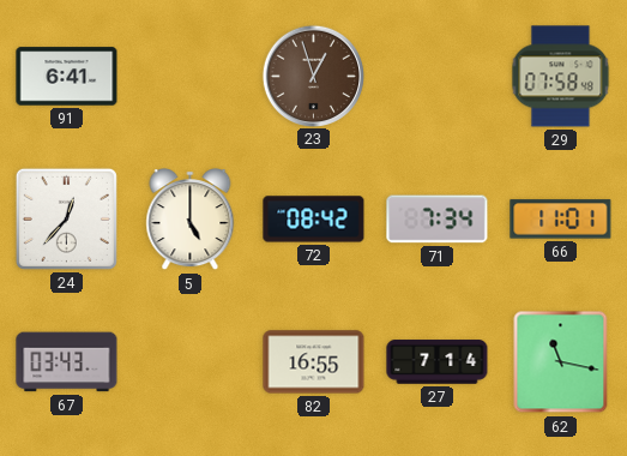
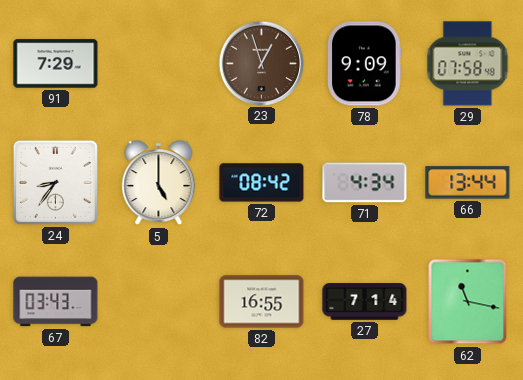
91: 6:41 -> 7:29
78: none -> 9:09
24: 12:37 -> 8:36
71: 7:34 -> 4:34
66: 11:01 -> 13:44
